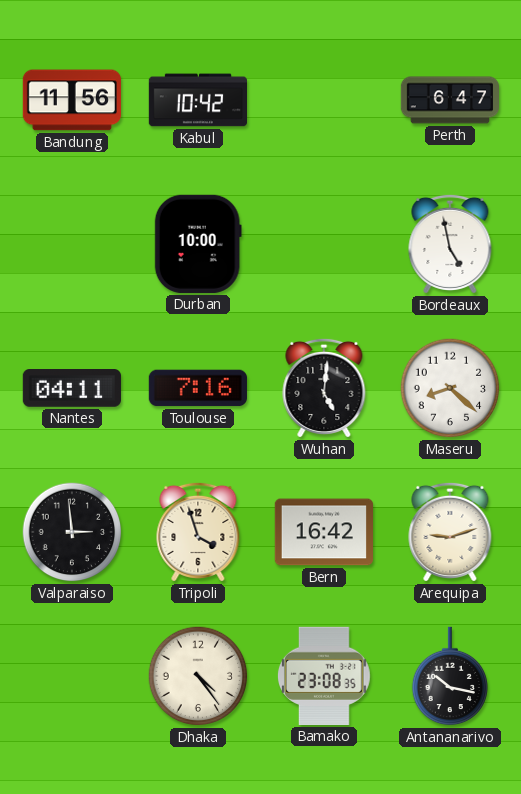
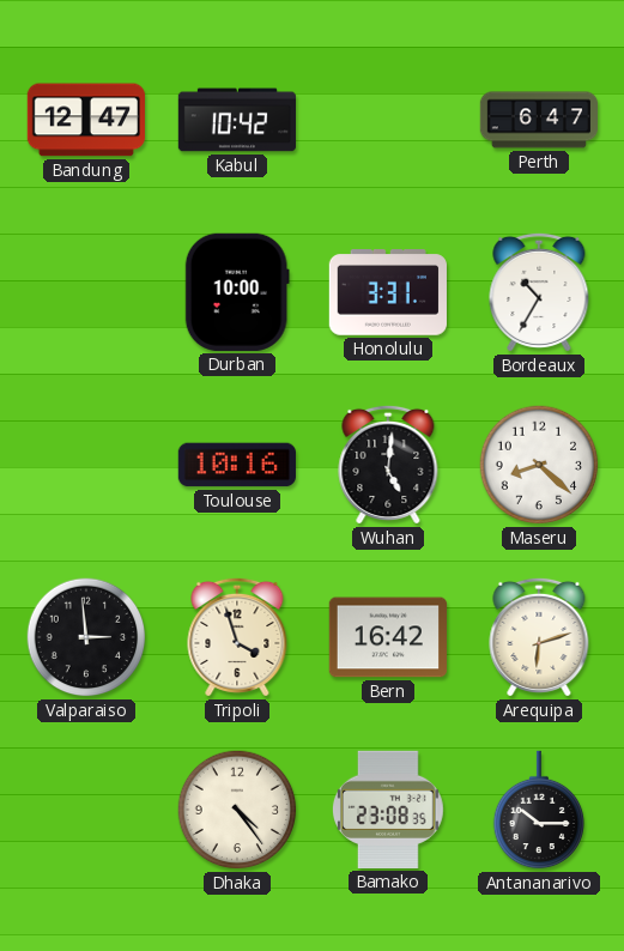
Bandung: 11:56 -> 12:47
Honolulu: none -> 3:31
Bordeaux: 4:58 -> 10:35
Nantes: 04:11 -> none
Toulouse: 7:16 -> 10:16
Arequipa: 9:12 -> 6:12
Antananarivo: 10:17 -> 10:15
